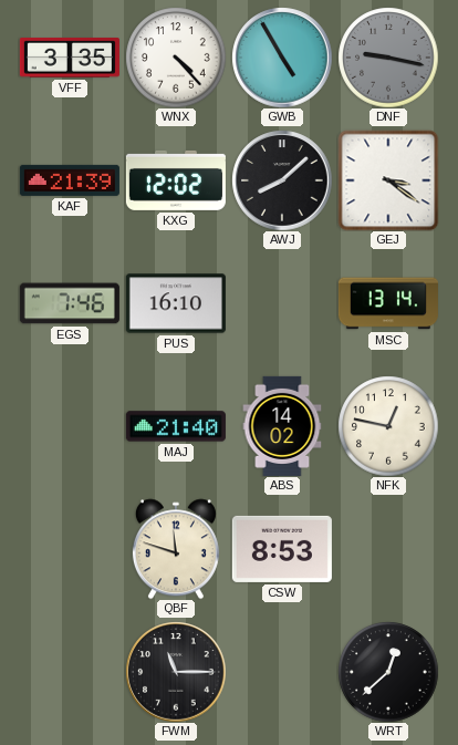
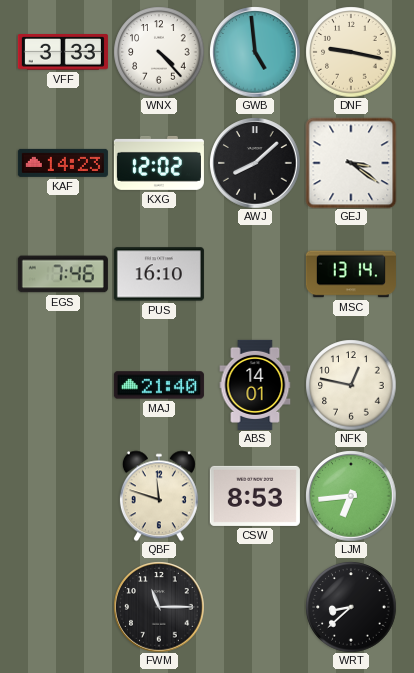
VFF: 3:35 -> 3:33
GWB: 4:55 -> 4:59
DNF dial: grey -> cream
KAF: 21:39 -> 14:23
ABS: 14:02 -> 14:01
LJM: none -> 6:44
WRT: 12:38 -> 8:38
